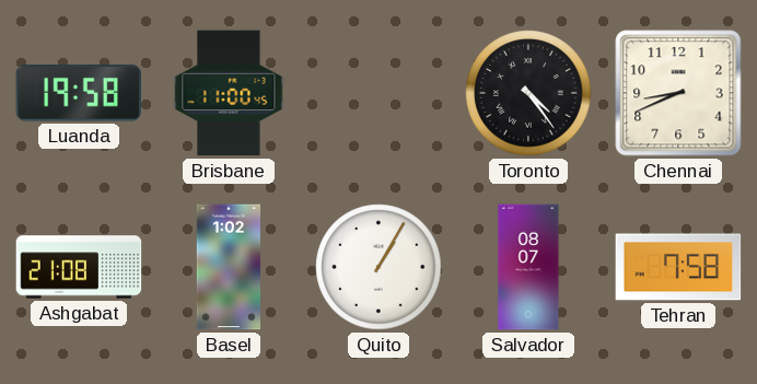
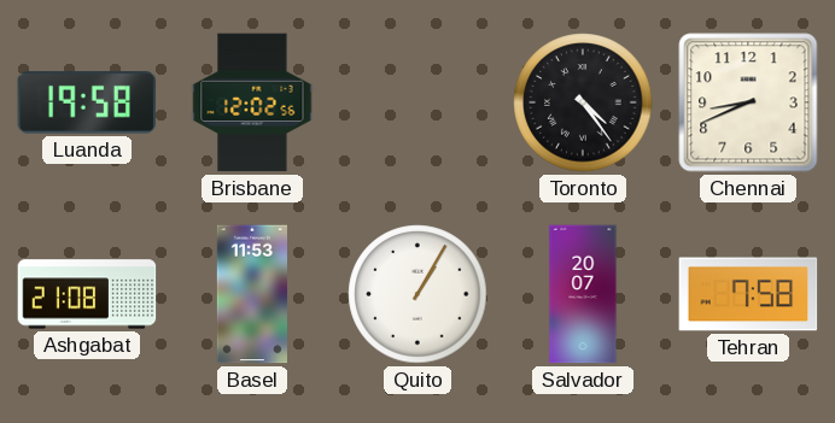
Brisbane: 11:00 -> 12:02
Basel: 1:02 -> 11:53
Salvador: 08:07 -> 20:07
